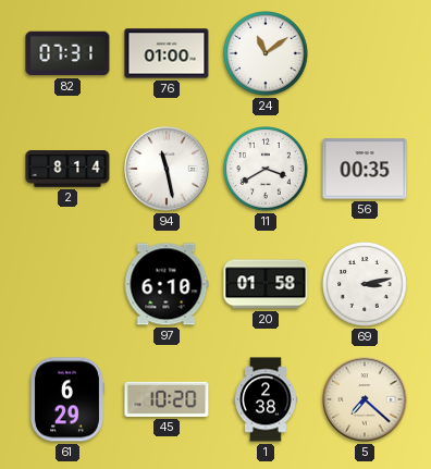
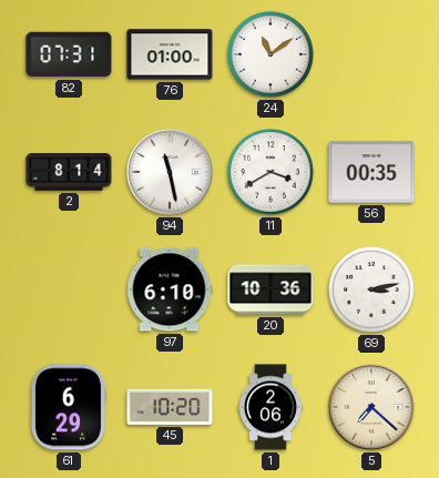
20: 01:58 -> 10:36
1: 2:38 -> 2:06
